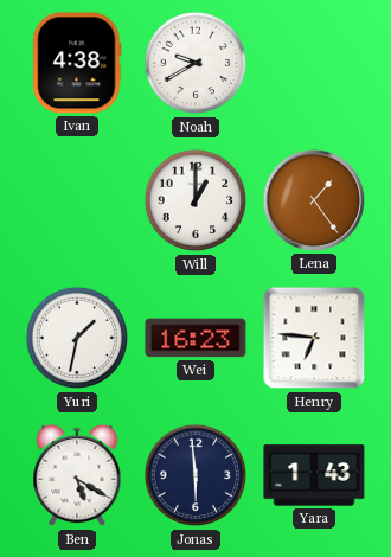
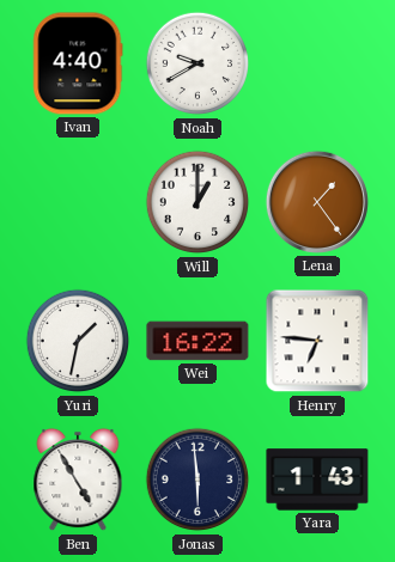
Ivan: 4:38 -> 4:40
Wei: 16:23 -> 16:22
Ben: 5:20 -> 4:55
